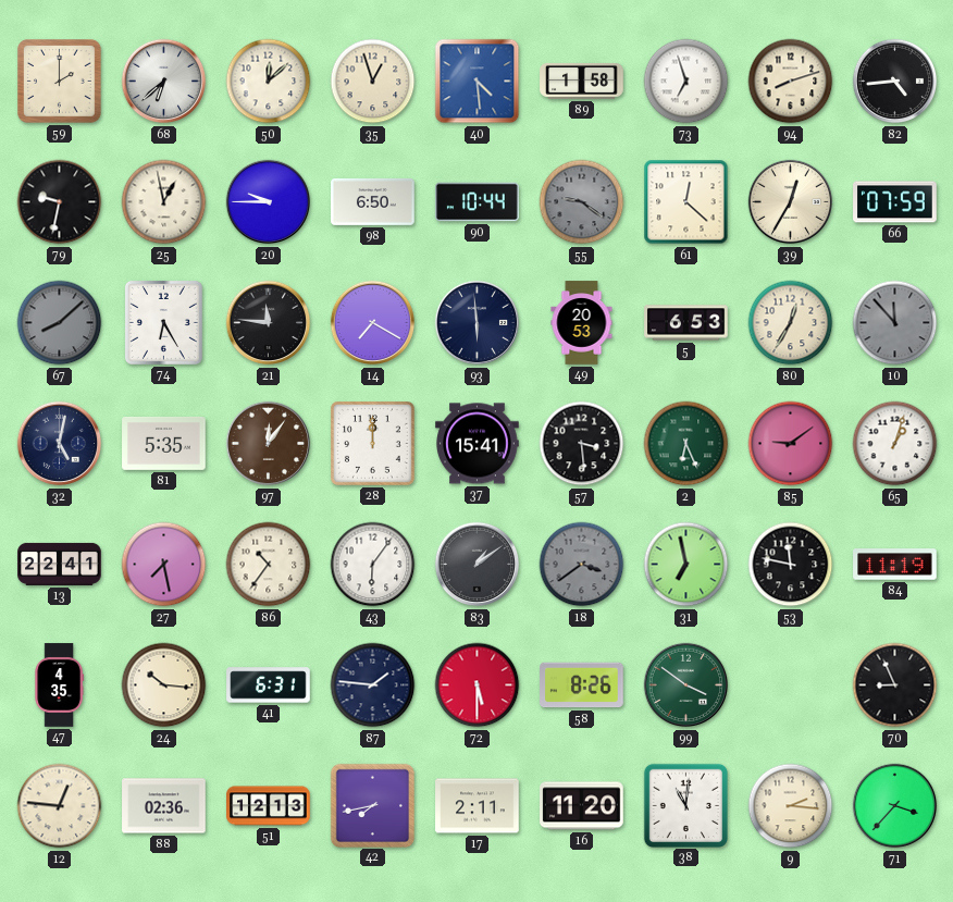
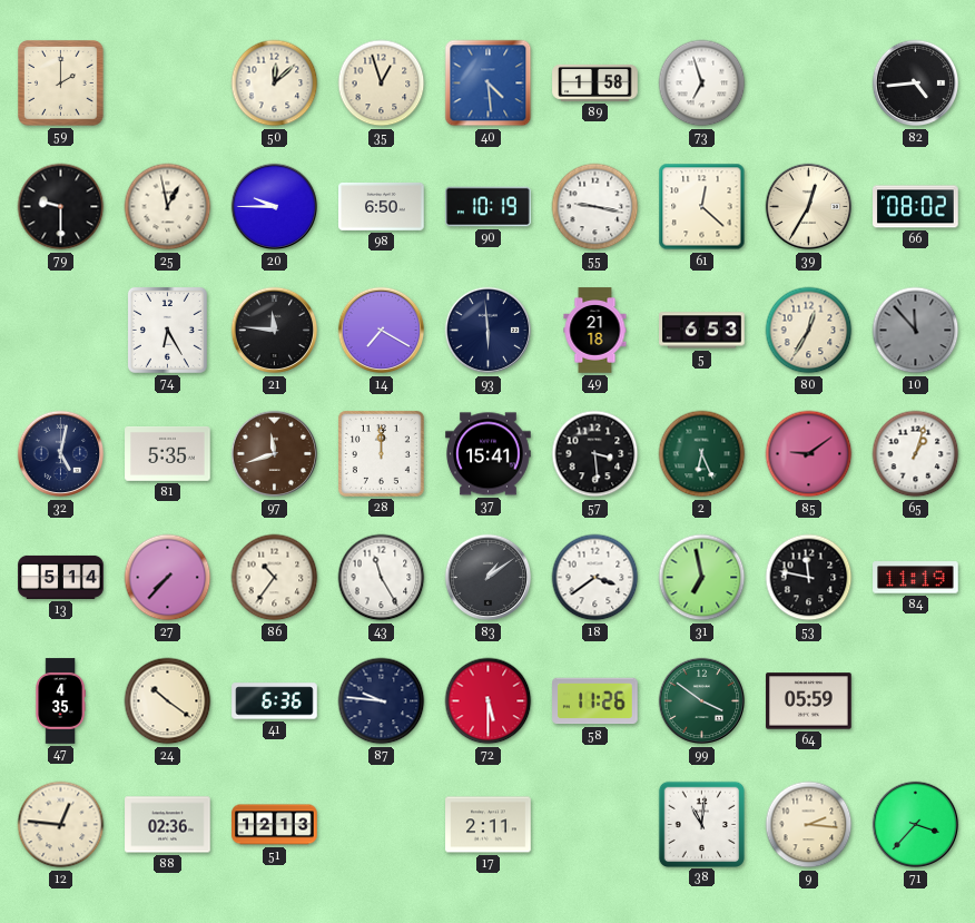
68: 6:38 -> none
94: 8:12 -> none
79: 9:32 -> 9:30
90: 10:44 -> 10:19
55: 9:21 -> 9:17
55 dial: grey -> white
66: 07:59 -> 08:02
67: 8:08 -> none
49: 20:53 -> 21:18
97: 12:06 -> 11:42
13: 22:41 -> 5:14
27: 7:28 -> 7:37
43: 6:06 -> 11:25
18 dial: grey -> white
24: 10:16 -> 10:21
41: 6:31 -> 6:36
87: 1:46 -> 9:46
58: 8:26 -> 11:26
64: none -> 05:59
70: 8:56 -> none
42: 7:43 -> none
16: 11:20 -> none
